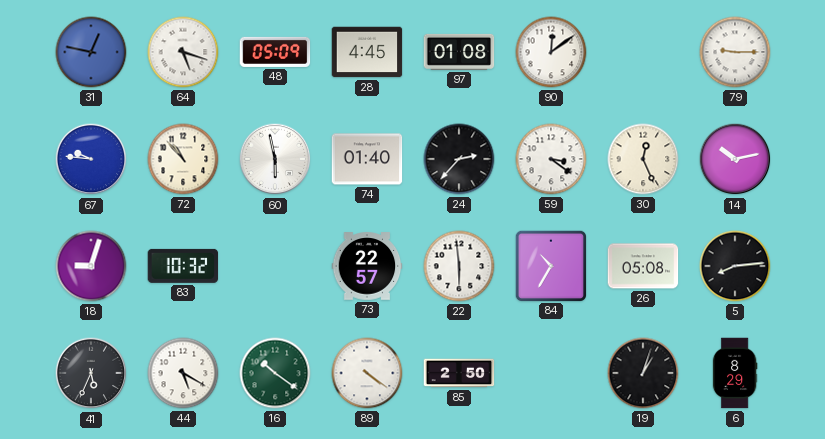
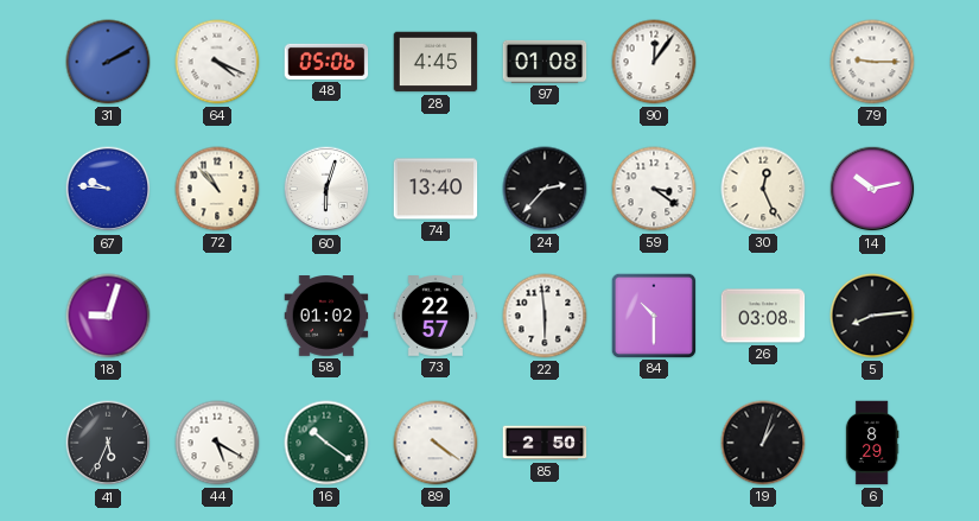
31: 12:47 -> 2:10
64: 5:18 -> 4:19
48: 05:09 -> 05:06
90: 12:09 -> 12:06
60: 5:58 -> 6:03
74: 01:40 -> 13:40
83: 10:32 -> none
58: none -> 01:02
84: 10:35 -> 10:30
26: 05:08 -> 03:08
